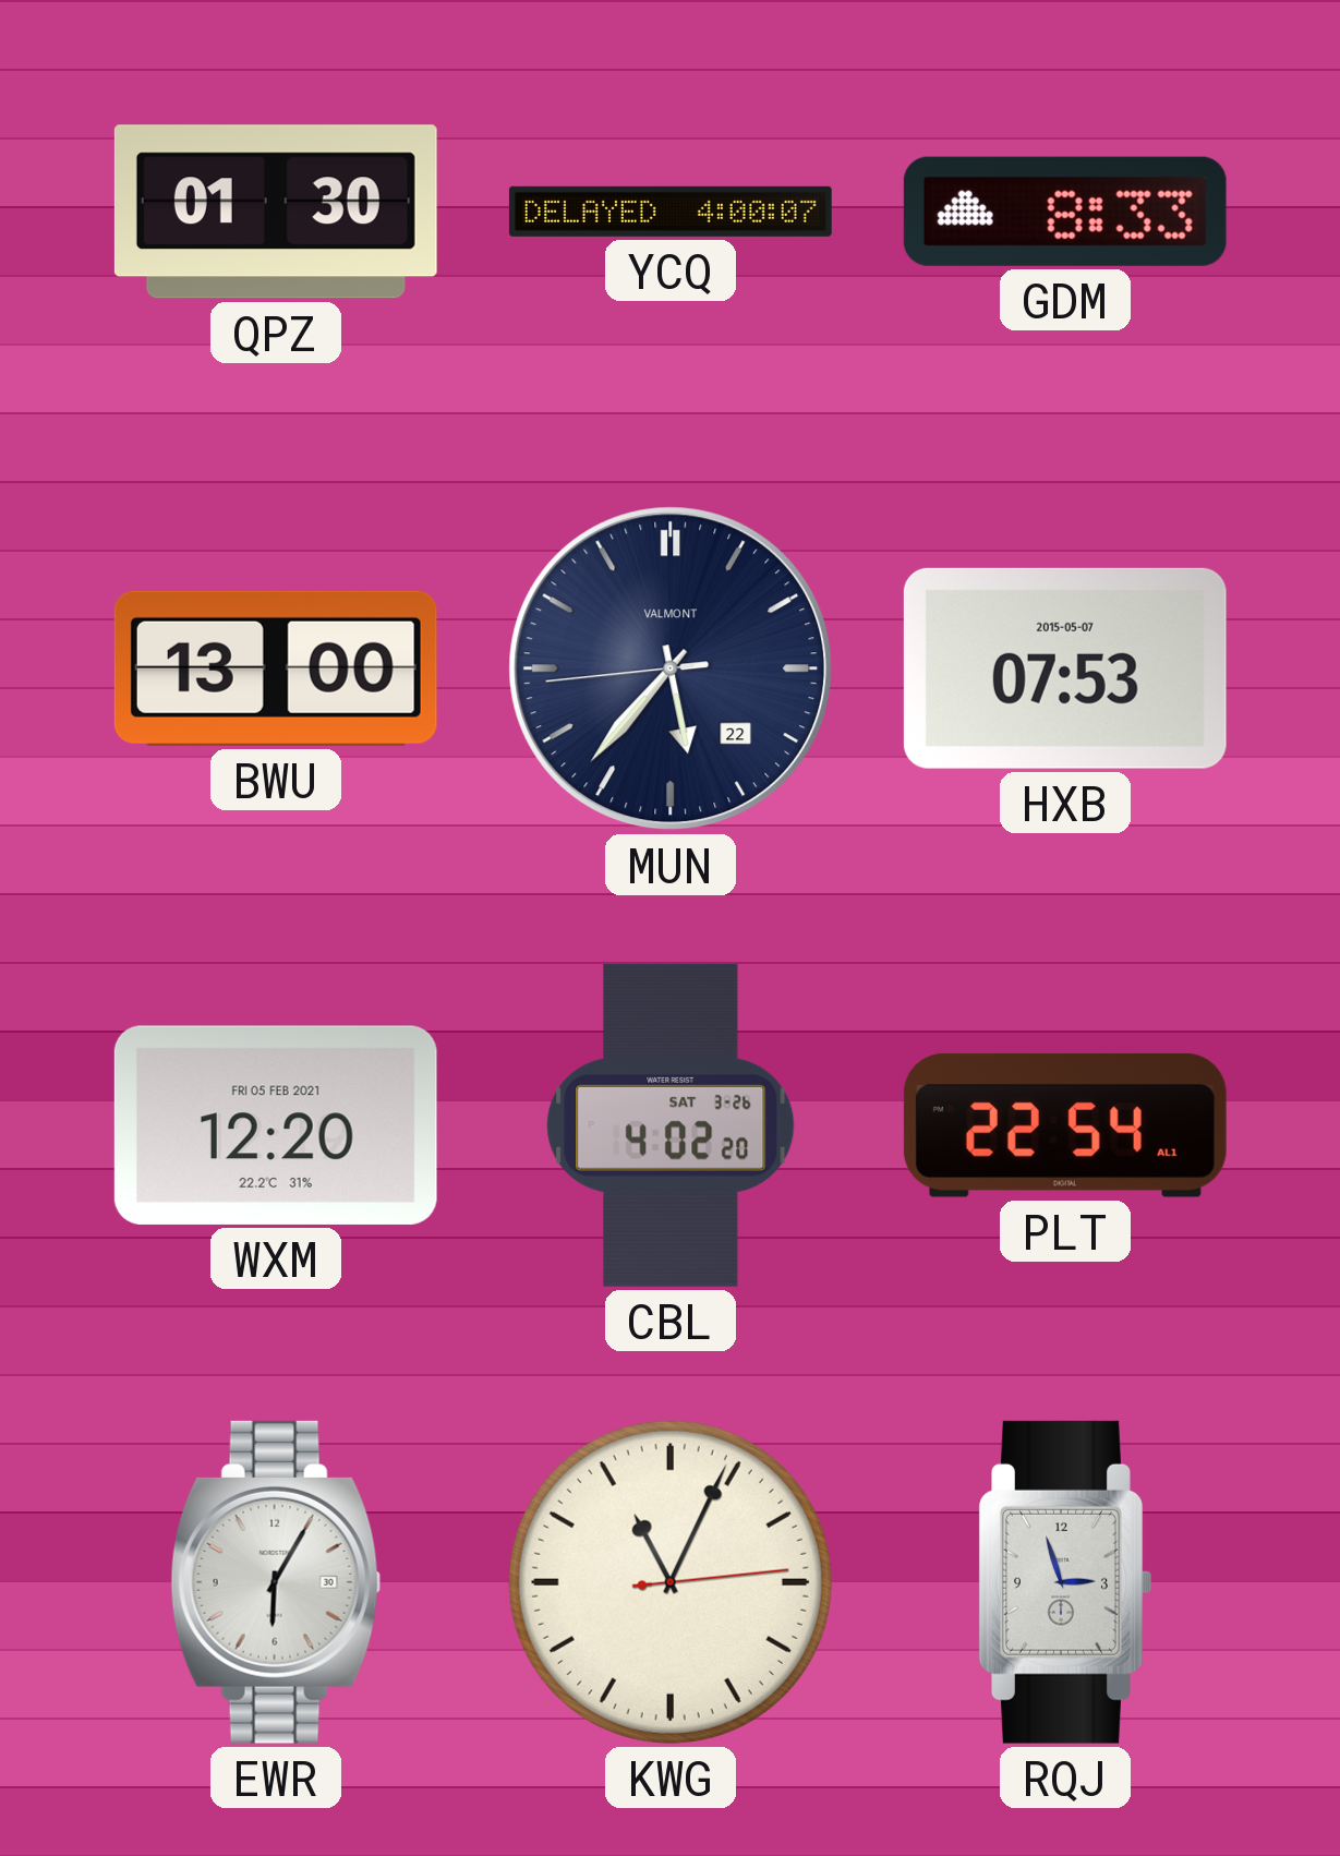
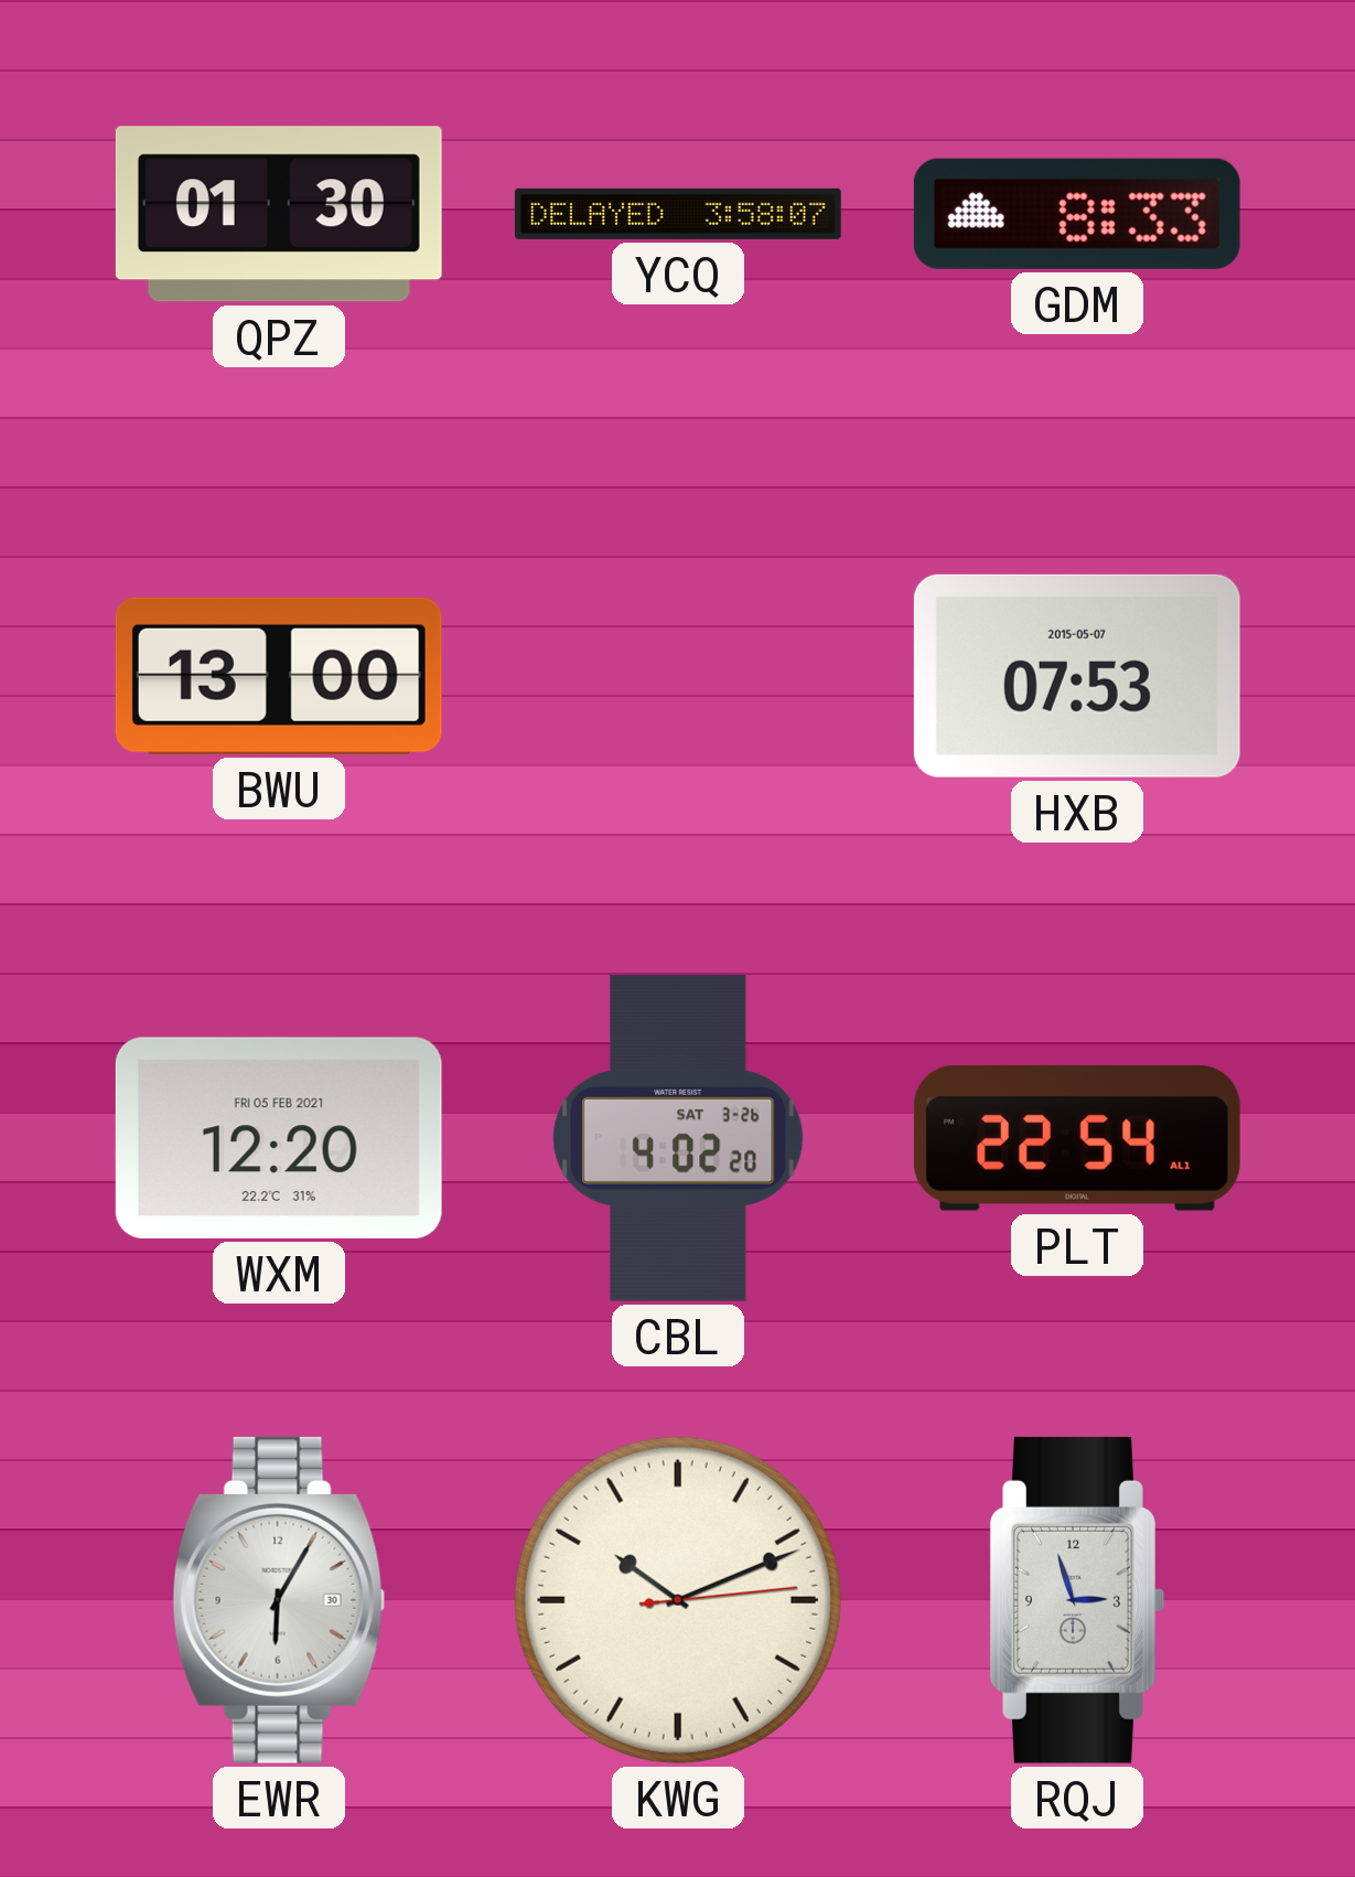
YCQ: 4:00 -> 3:58
MUN: 5:36 -> none
KWG: 11:04 -> 10:11
